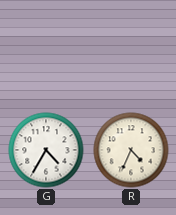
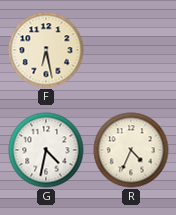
F: none -> 6:28
G: 4:35 -> 4:32
